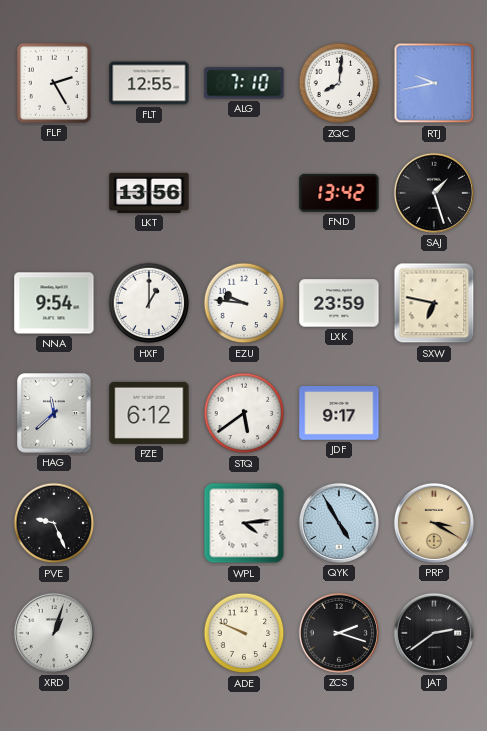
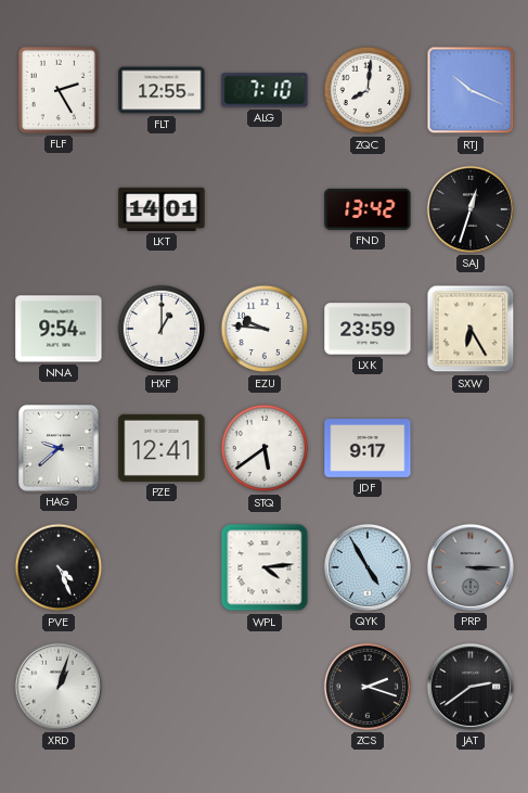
RTJ: 9:43 -> 10:19
LKT: 13:56 -> 14:01
SAJ: 1:27 -> 12:33
SXW: 6:47 -> 6:25
HAG: 11:38 -> 9:38
PZE: 6:12 -> 12:41
PVE: 9:26 -> 4:26
PRP: 3:20 -> 3:15
PRP dial: champagne -> grey
ADE: 9:49 -> none
